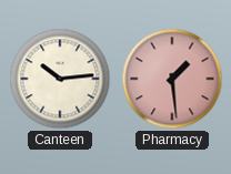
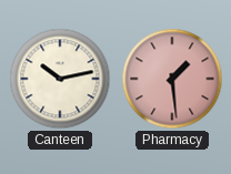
Canteen: 10:14 -> 10:13
